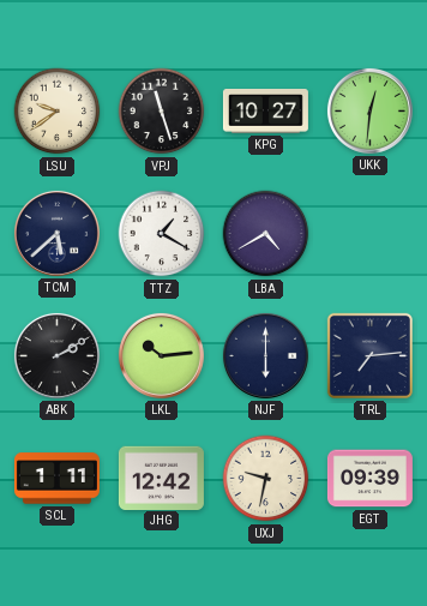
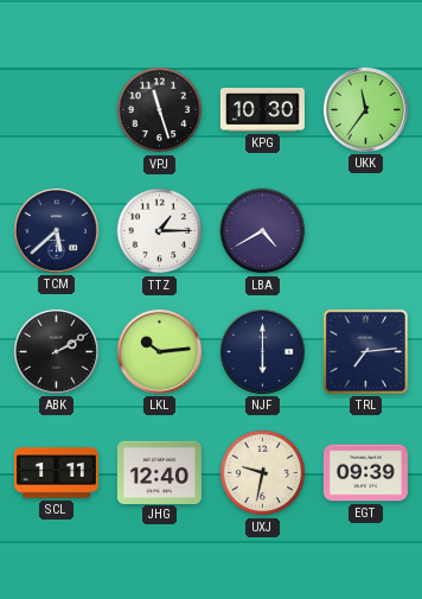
LSU: 9:39 -> none
KPG: 10:27 -> 10:30
UKK: 12:31 -> 11:36
TTZ: 1:20 -> 1:15
JHG: 12:42 -> 12:40
